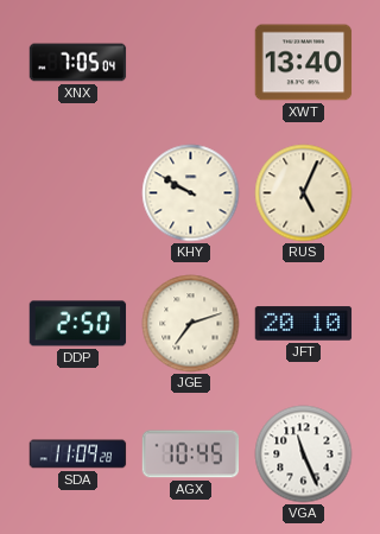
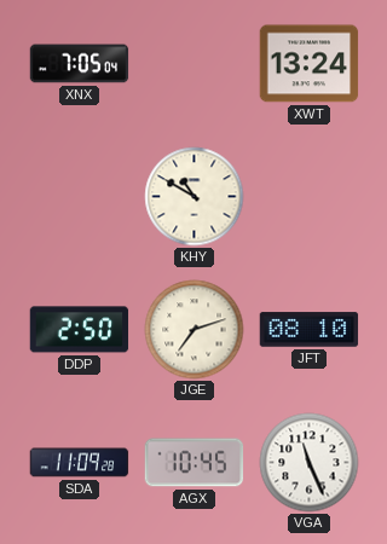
XWT: 13:40 -> 13:24
KHY: 9:50 -> 10:50
RUS: 5:04 -> none
JFT: 20:10 -> 08:10
